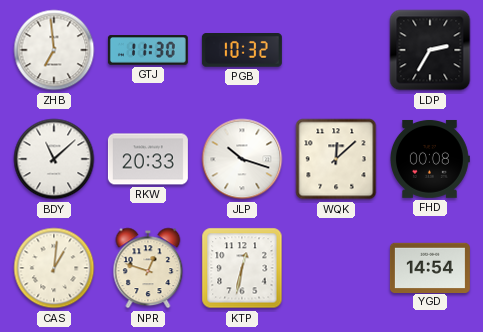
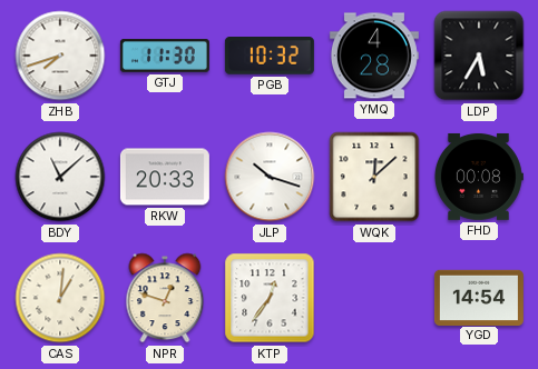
ZHB: 6:59 -> 7:42
YMQ: none -> 4:28
LDP: 2:35 -> 5:35
KTP: 12:32 -> 12:36
